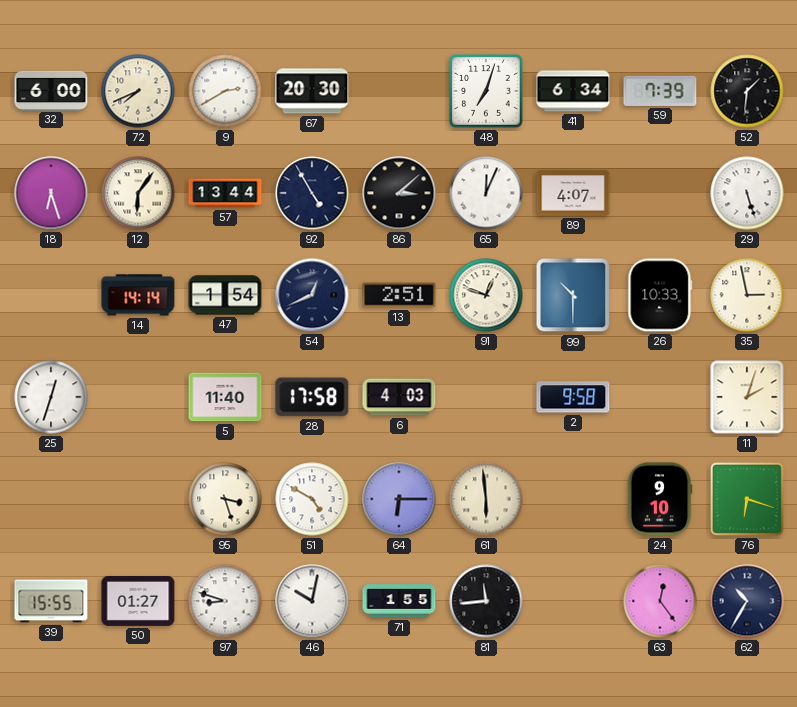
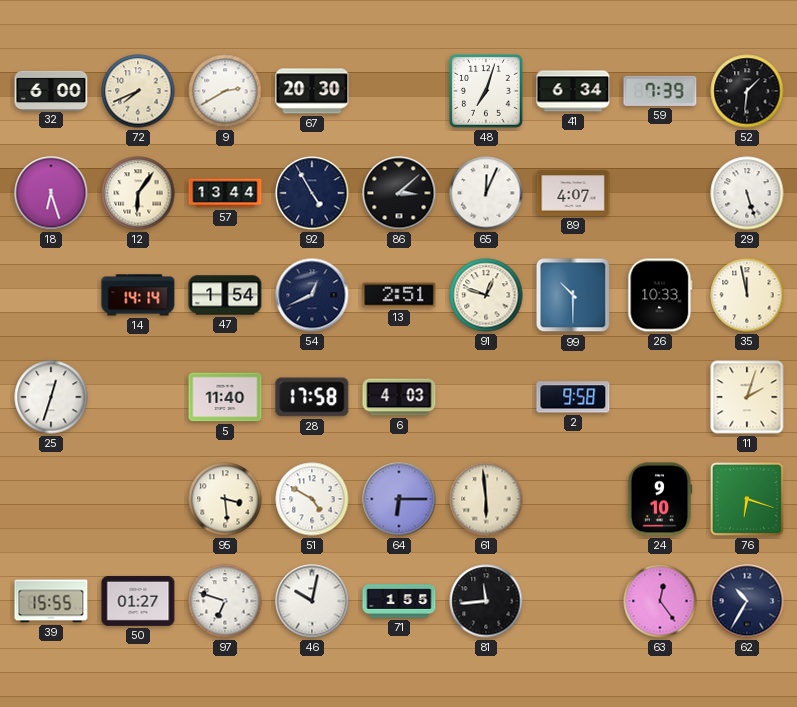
35: 2:58 -> 11:58
95: 3:27 -> 3:29
97: 8:48 -> 6:48
